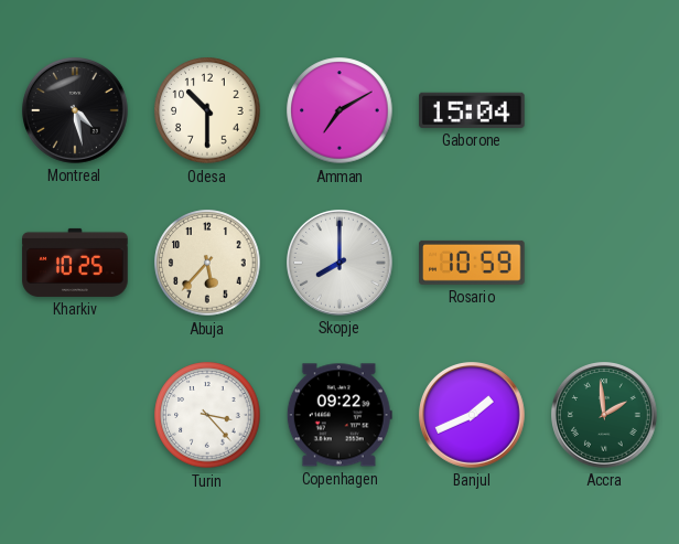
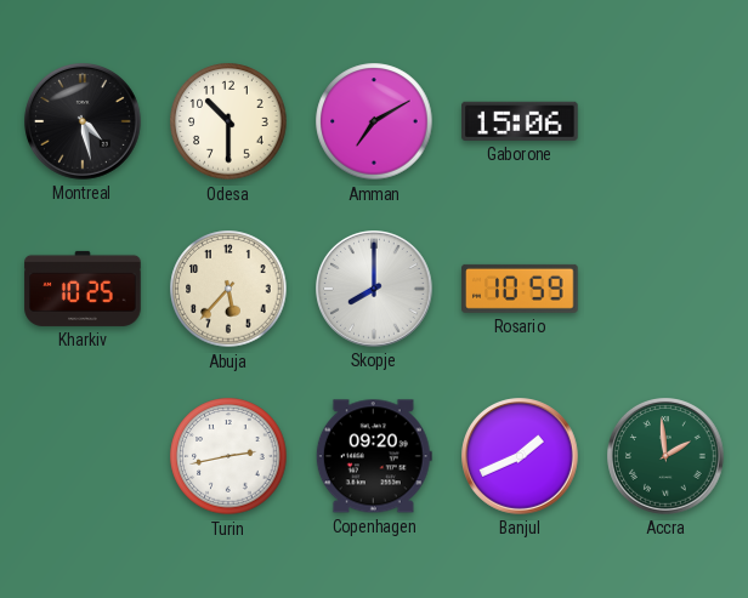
Gaborone: 15:04 -> 15:06
Turin: 3:23 -> 2:43
Copenhagen: 09:22 -> 09:20
